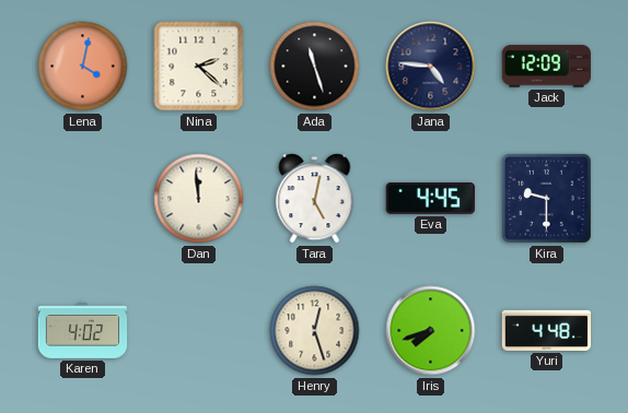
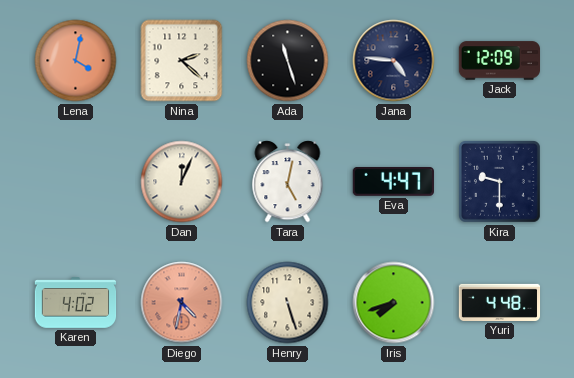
Dan: 11:59 -> 12:04
Eva: 4:45 -> 4:47
Diego: none -> 4:32
Henry: 12:27 -> 5:27
